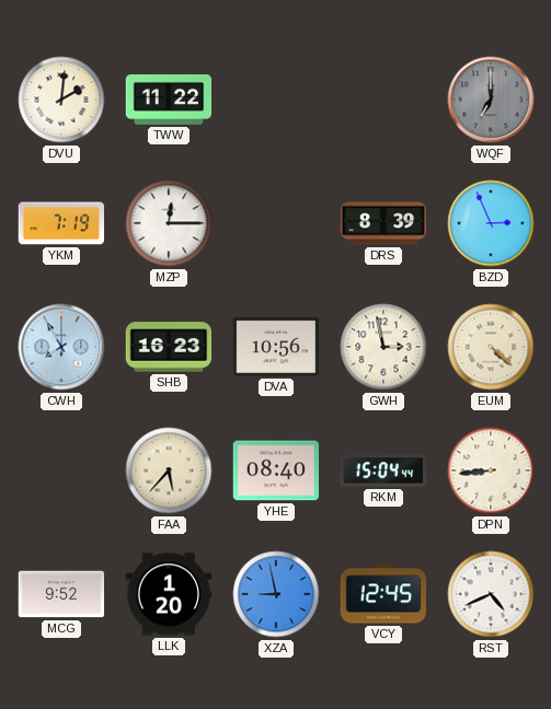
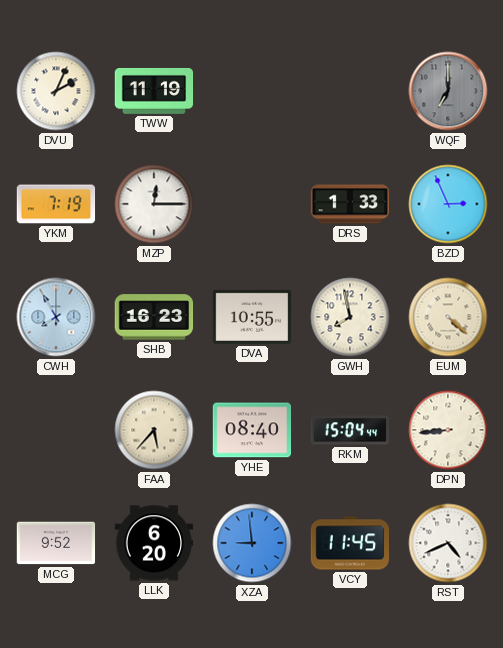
DVU: 2:01 -> 2:04
TWW: 11:22 -> 11:19
DRS: 8:39 -> 1:33
DVA: 10:56 -> 10:55
GWH: 2:58 -> 7:58
LLK: 1:20 -> 6:20
XZA: 8:58 -> 8:59
VCY: 12:45 -> 11:45
